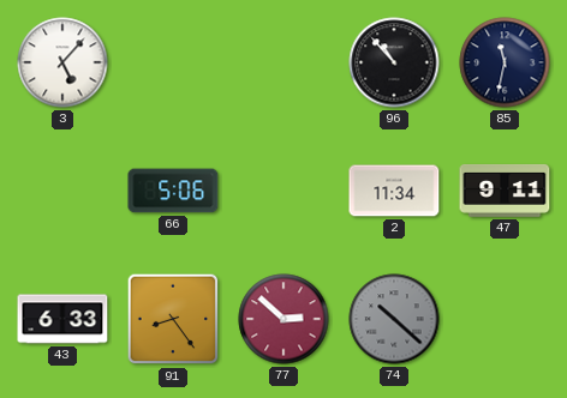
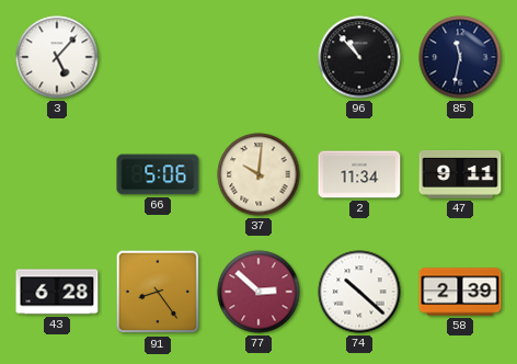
37: none -> 10:01
43: 6:33 -> 6:28
74 dial: grey -> white
58: none -> 2:39
